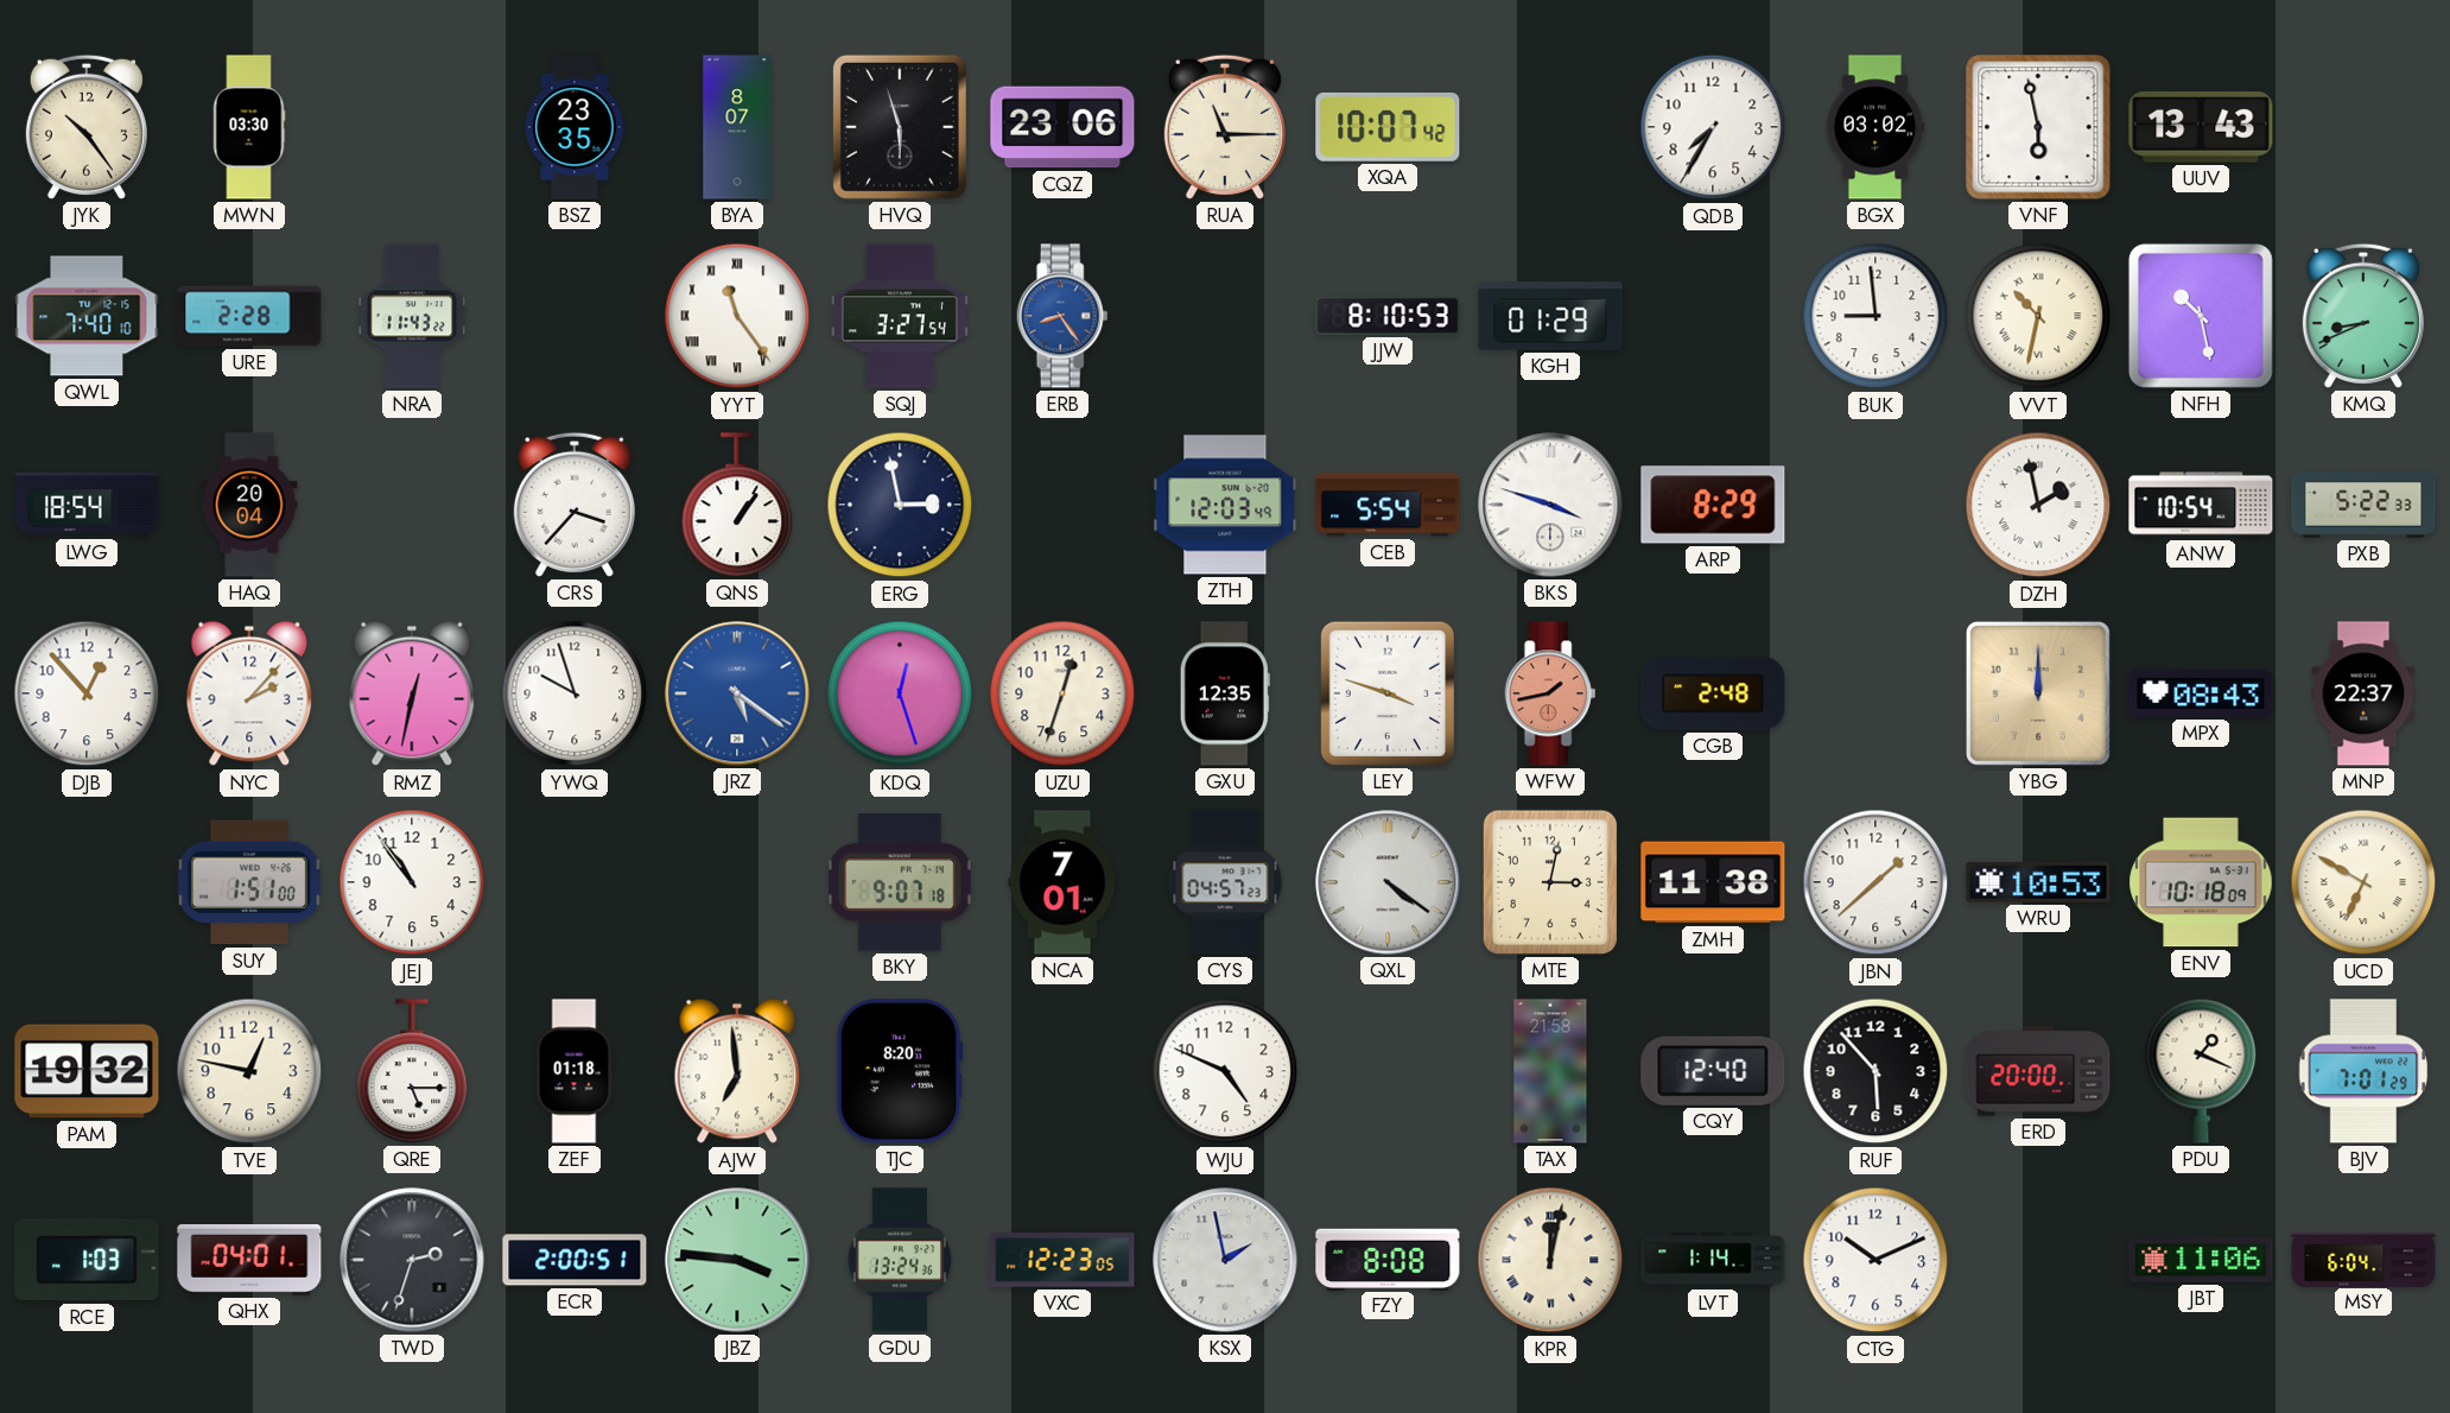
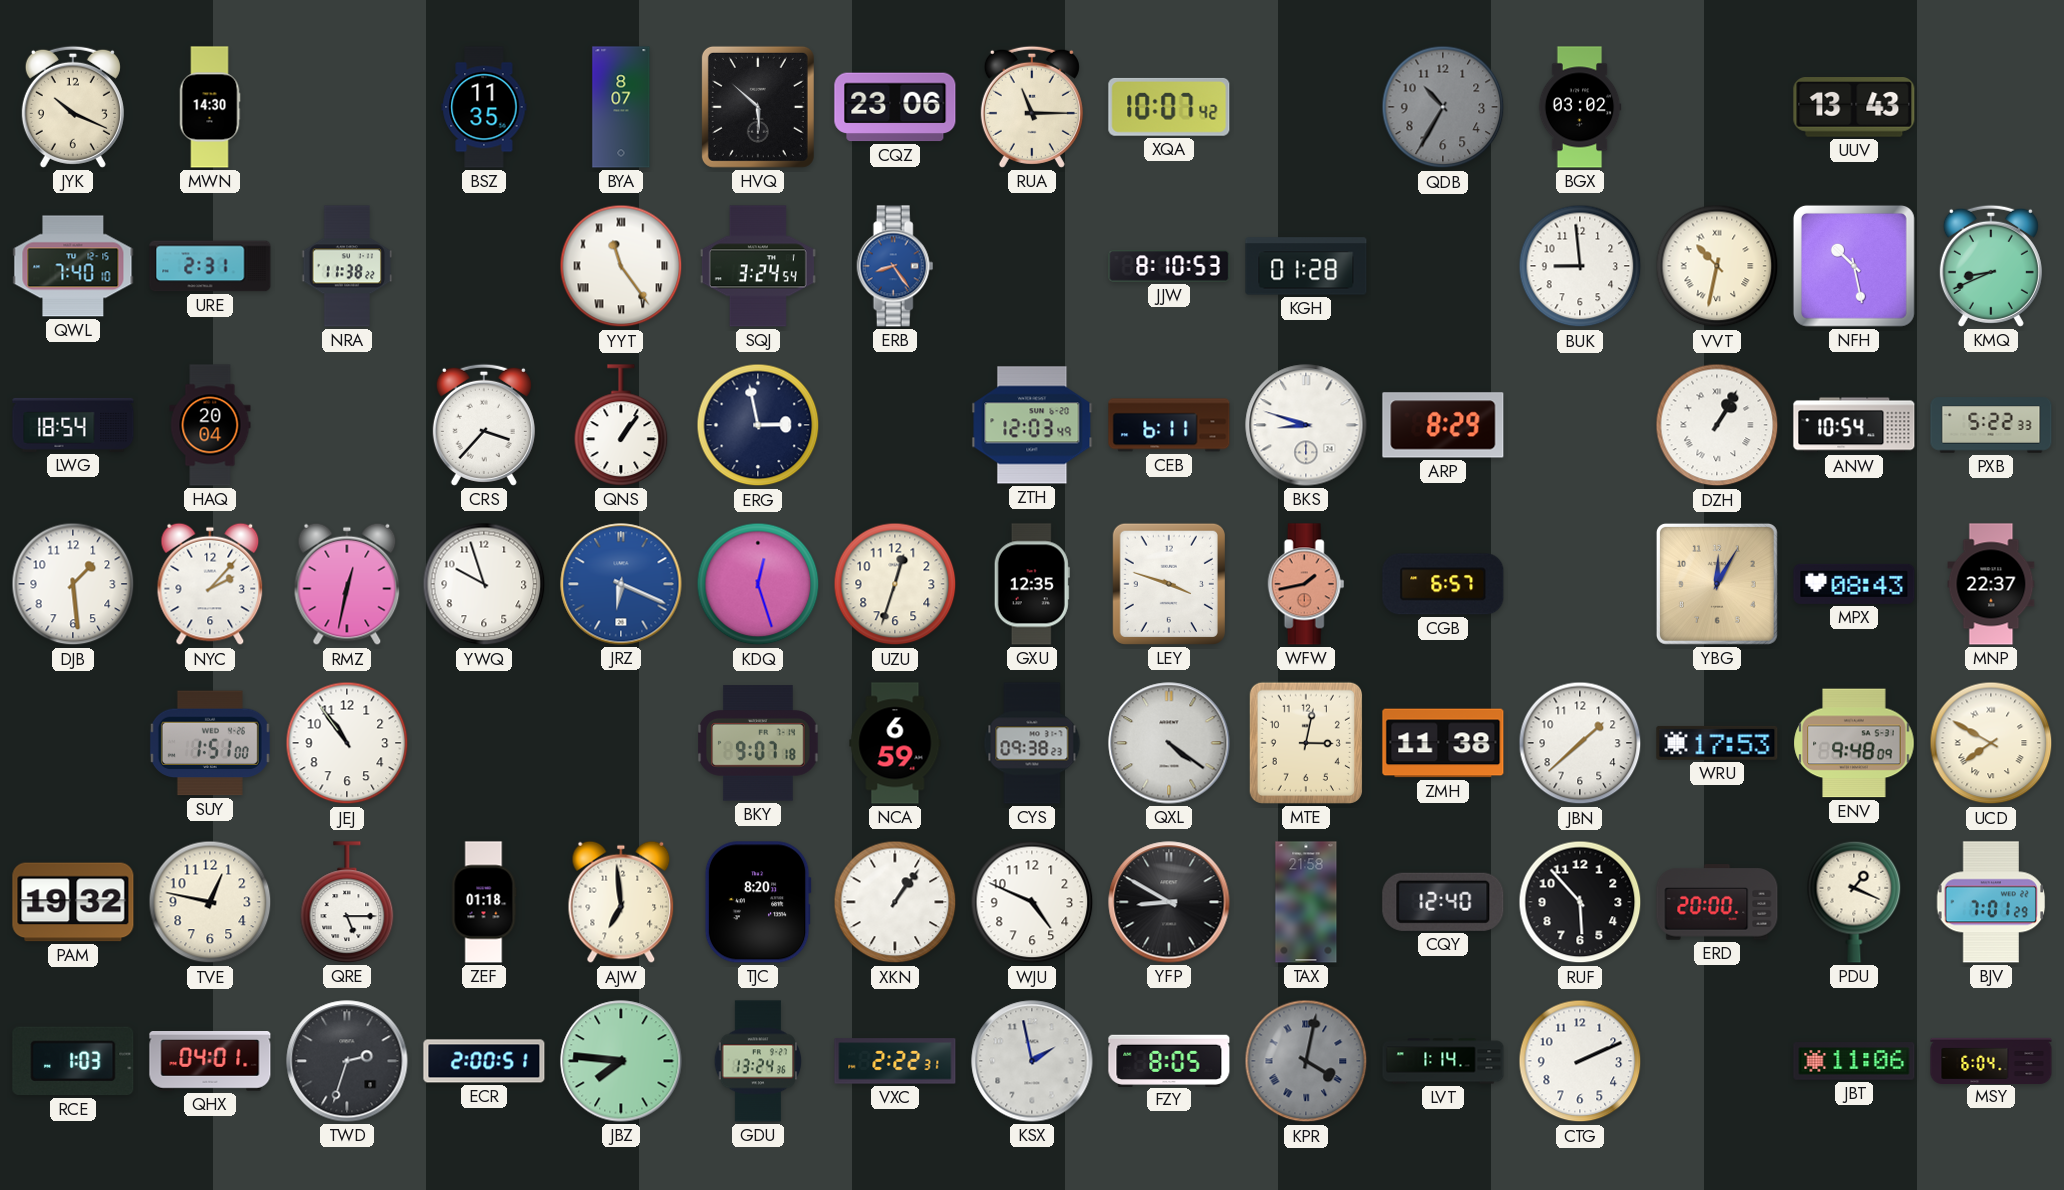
JYK: 10:24 -> 10:19
MWN: 03:30 -> 14:30
BSZ: 23:35 -> 11:35
HVQ: 5:57 -> 5:52
QDB: 7:35 -> 10:35
QDB dial: white -> grey
VNF: 5:58 -> none
URE: 2:28 -> 2:31
NRA: 11:43 -> 11:38
SQJ: 3:27 -> 3:24
KGH: 01:29 -> 01:28
CEB: 5:54 -> 6:11
BKS: 3:48 -> 8:48
DZH: 1:58 -> 1:05
DJB: 12:53 -> 1:29
JRZ: 5:21 -> 6:19
CGB: 2:48 -> 6:57
YBG: 12:00 -> 12:05
NCA: 7:01 -> 6:59
CYS: 04:57 -> 09:38
WRU: 10:53 -> 17:53
ENV: 10:18 -> 9:48
UCD: 6:50 -> 7:50
XKN: none -> 1:06
YFP: none -> 8:50
JBZ: 3:46 -> 7:46
VXC: 12:23 -> 2:22
FZY: 8:08 -> 8:05
KPR: 12:02 -> 4:02
KPR dial: cream -> grey
CTG: 10:11 -> 2:11
